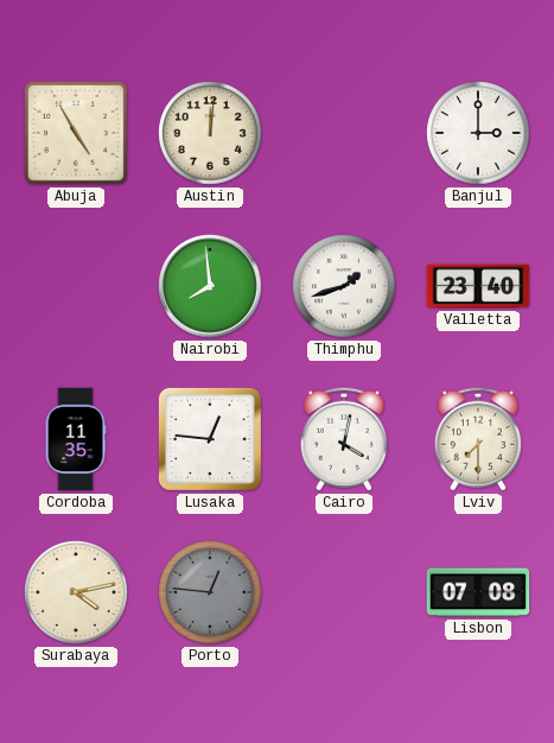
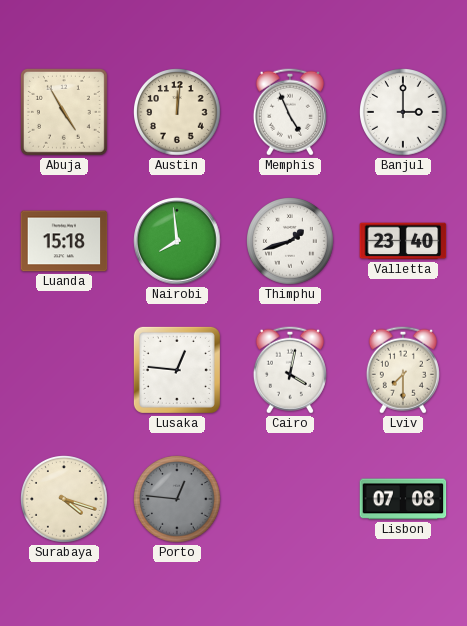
Memphis: none -> 4:56
Luanda: none -> 15:18
Cordoba: 11:35 -> none
Surabaya: 4:13 -> 4:18
